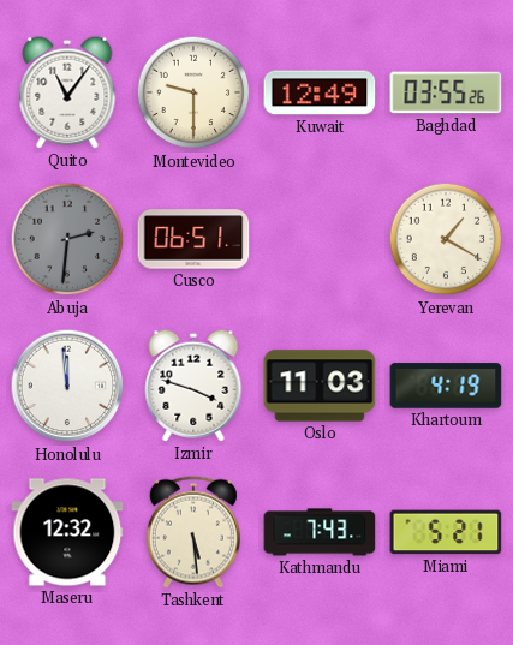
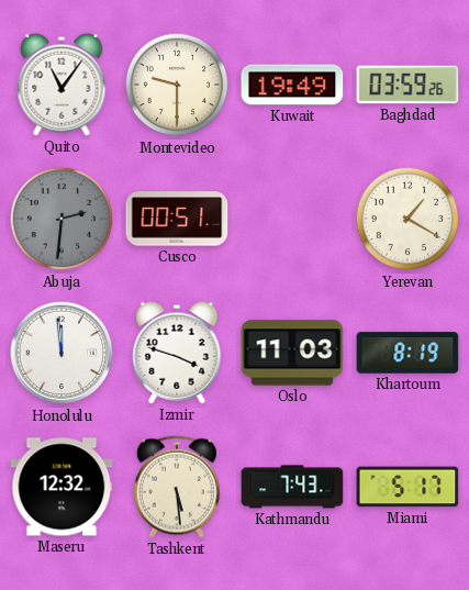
Kuwait: 12:49 -> 19:49
Baghdad: 03:55 -> 03:59
Cusco: 06:51 -> 00:51
Khartoum: 4:19 -> 8:19
Miami: 5:21 -> 5:17
